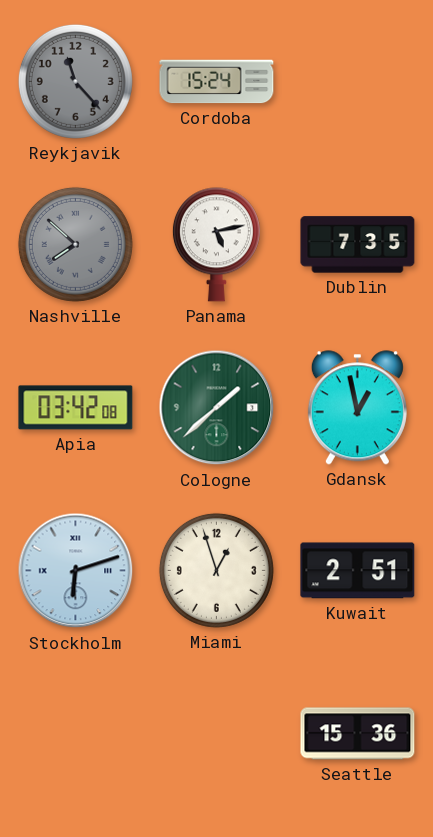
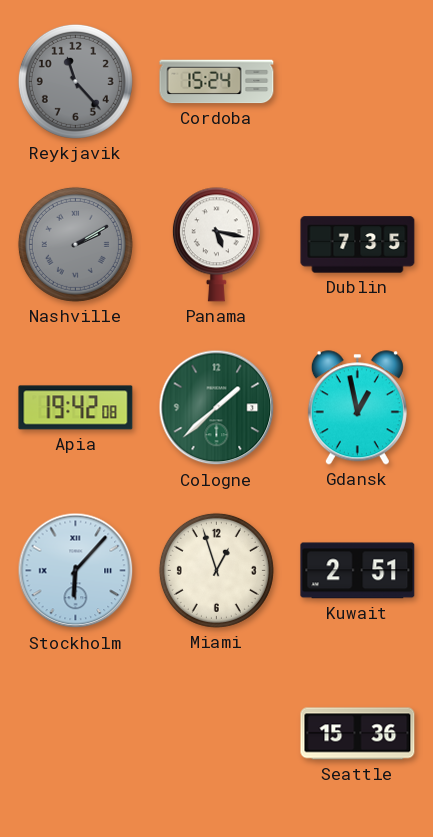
Nashville: 7:52 -> 2:10
Panama: 5:13 -> 5:17
Apia: 03:42 -> 19:42
Stockholm: 6:12 -> 6:07
